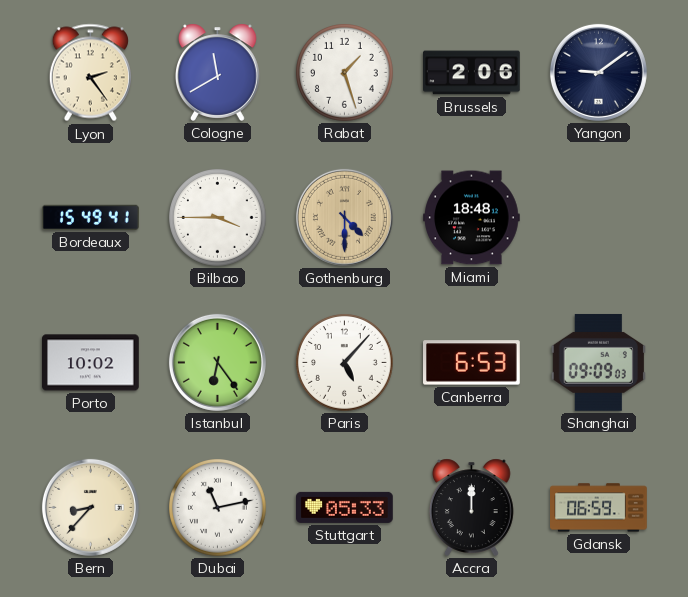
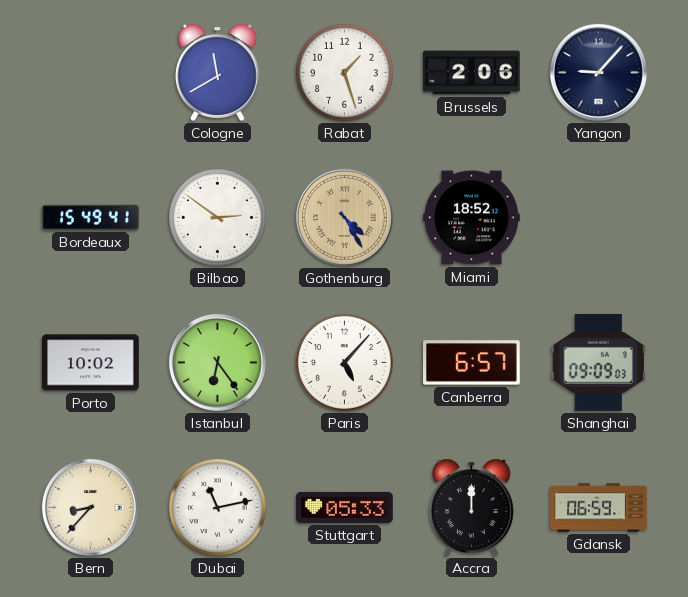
Lyon: 2:24 -> none
Yangon: 9:09 -> 9:07
Bilbao: 3:45 -> 2:51
Gothenburg: 4:30 -> 4:25
Miami: 18:48 -> 18:52
Canberra: 6:53 -> 6:57
